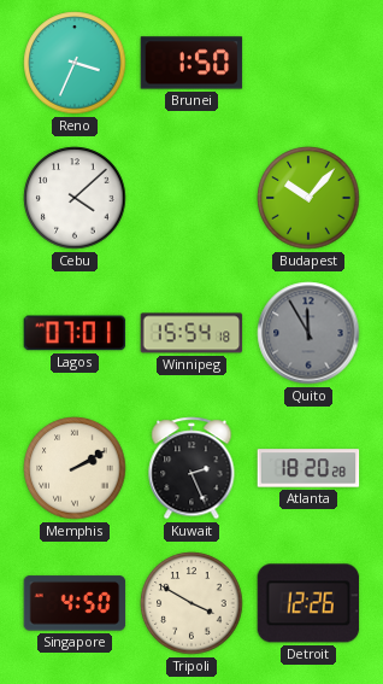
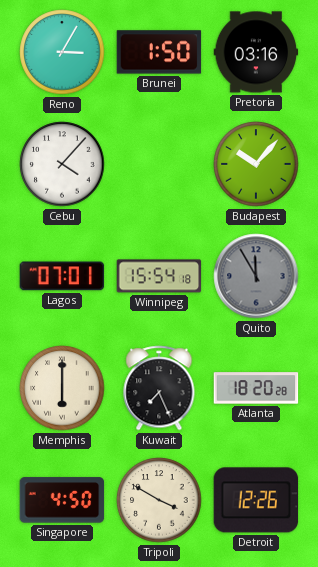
Reno: 3:34 -> 3:05
Pretoria: none -> 03:16
Cebu: 4:08 -> 4:07
Memphis: 2:10 -> 6:00
Kuwait: 2:26 -> 7:26
